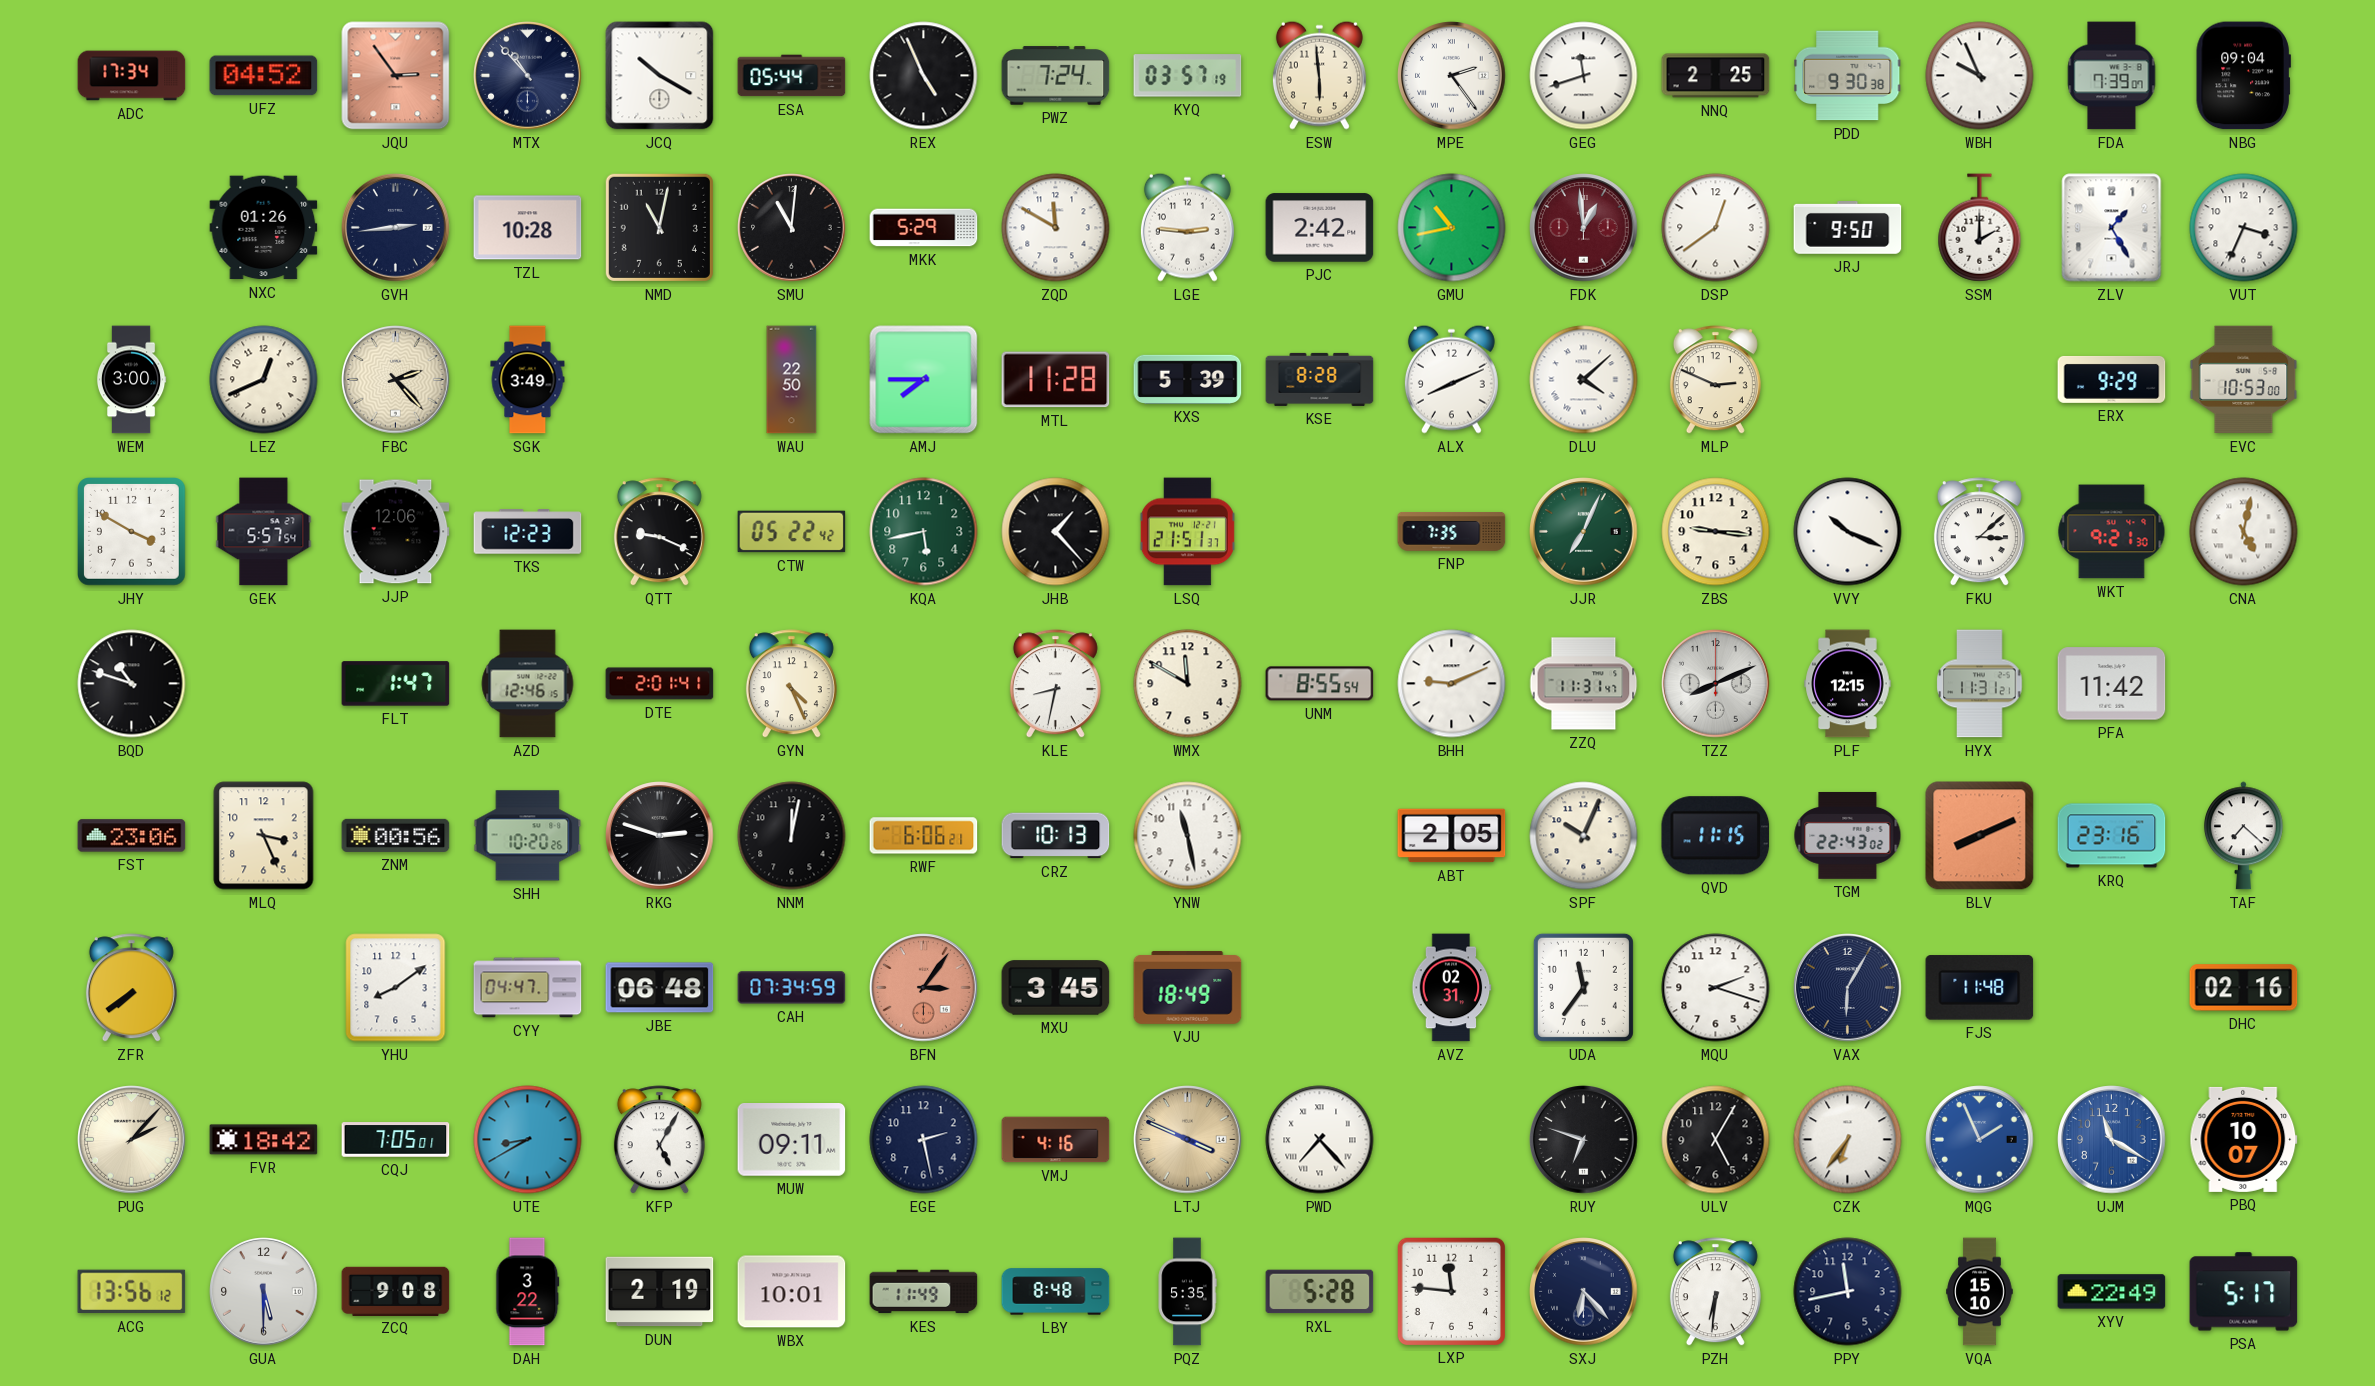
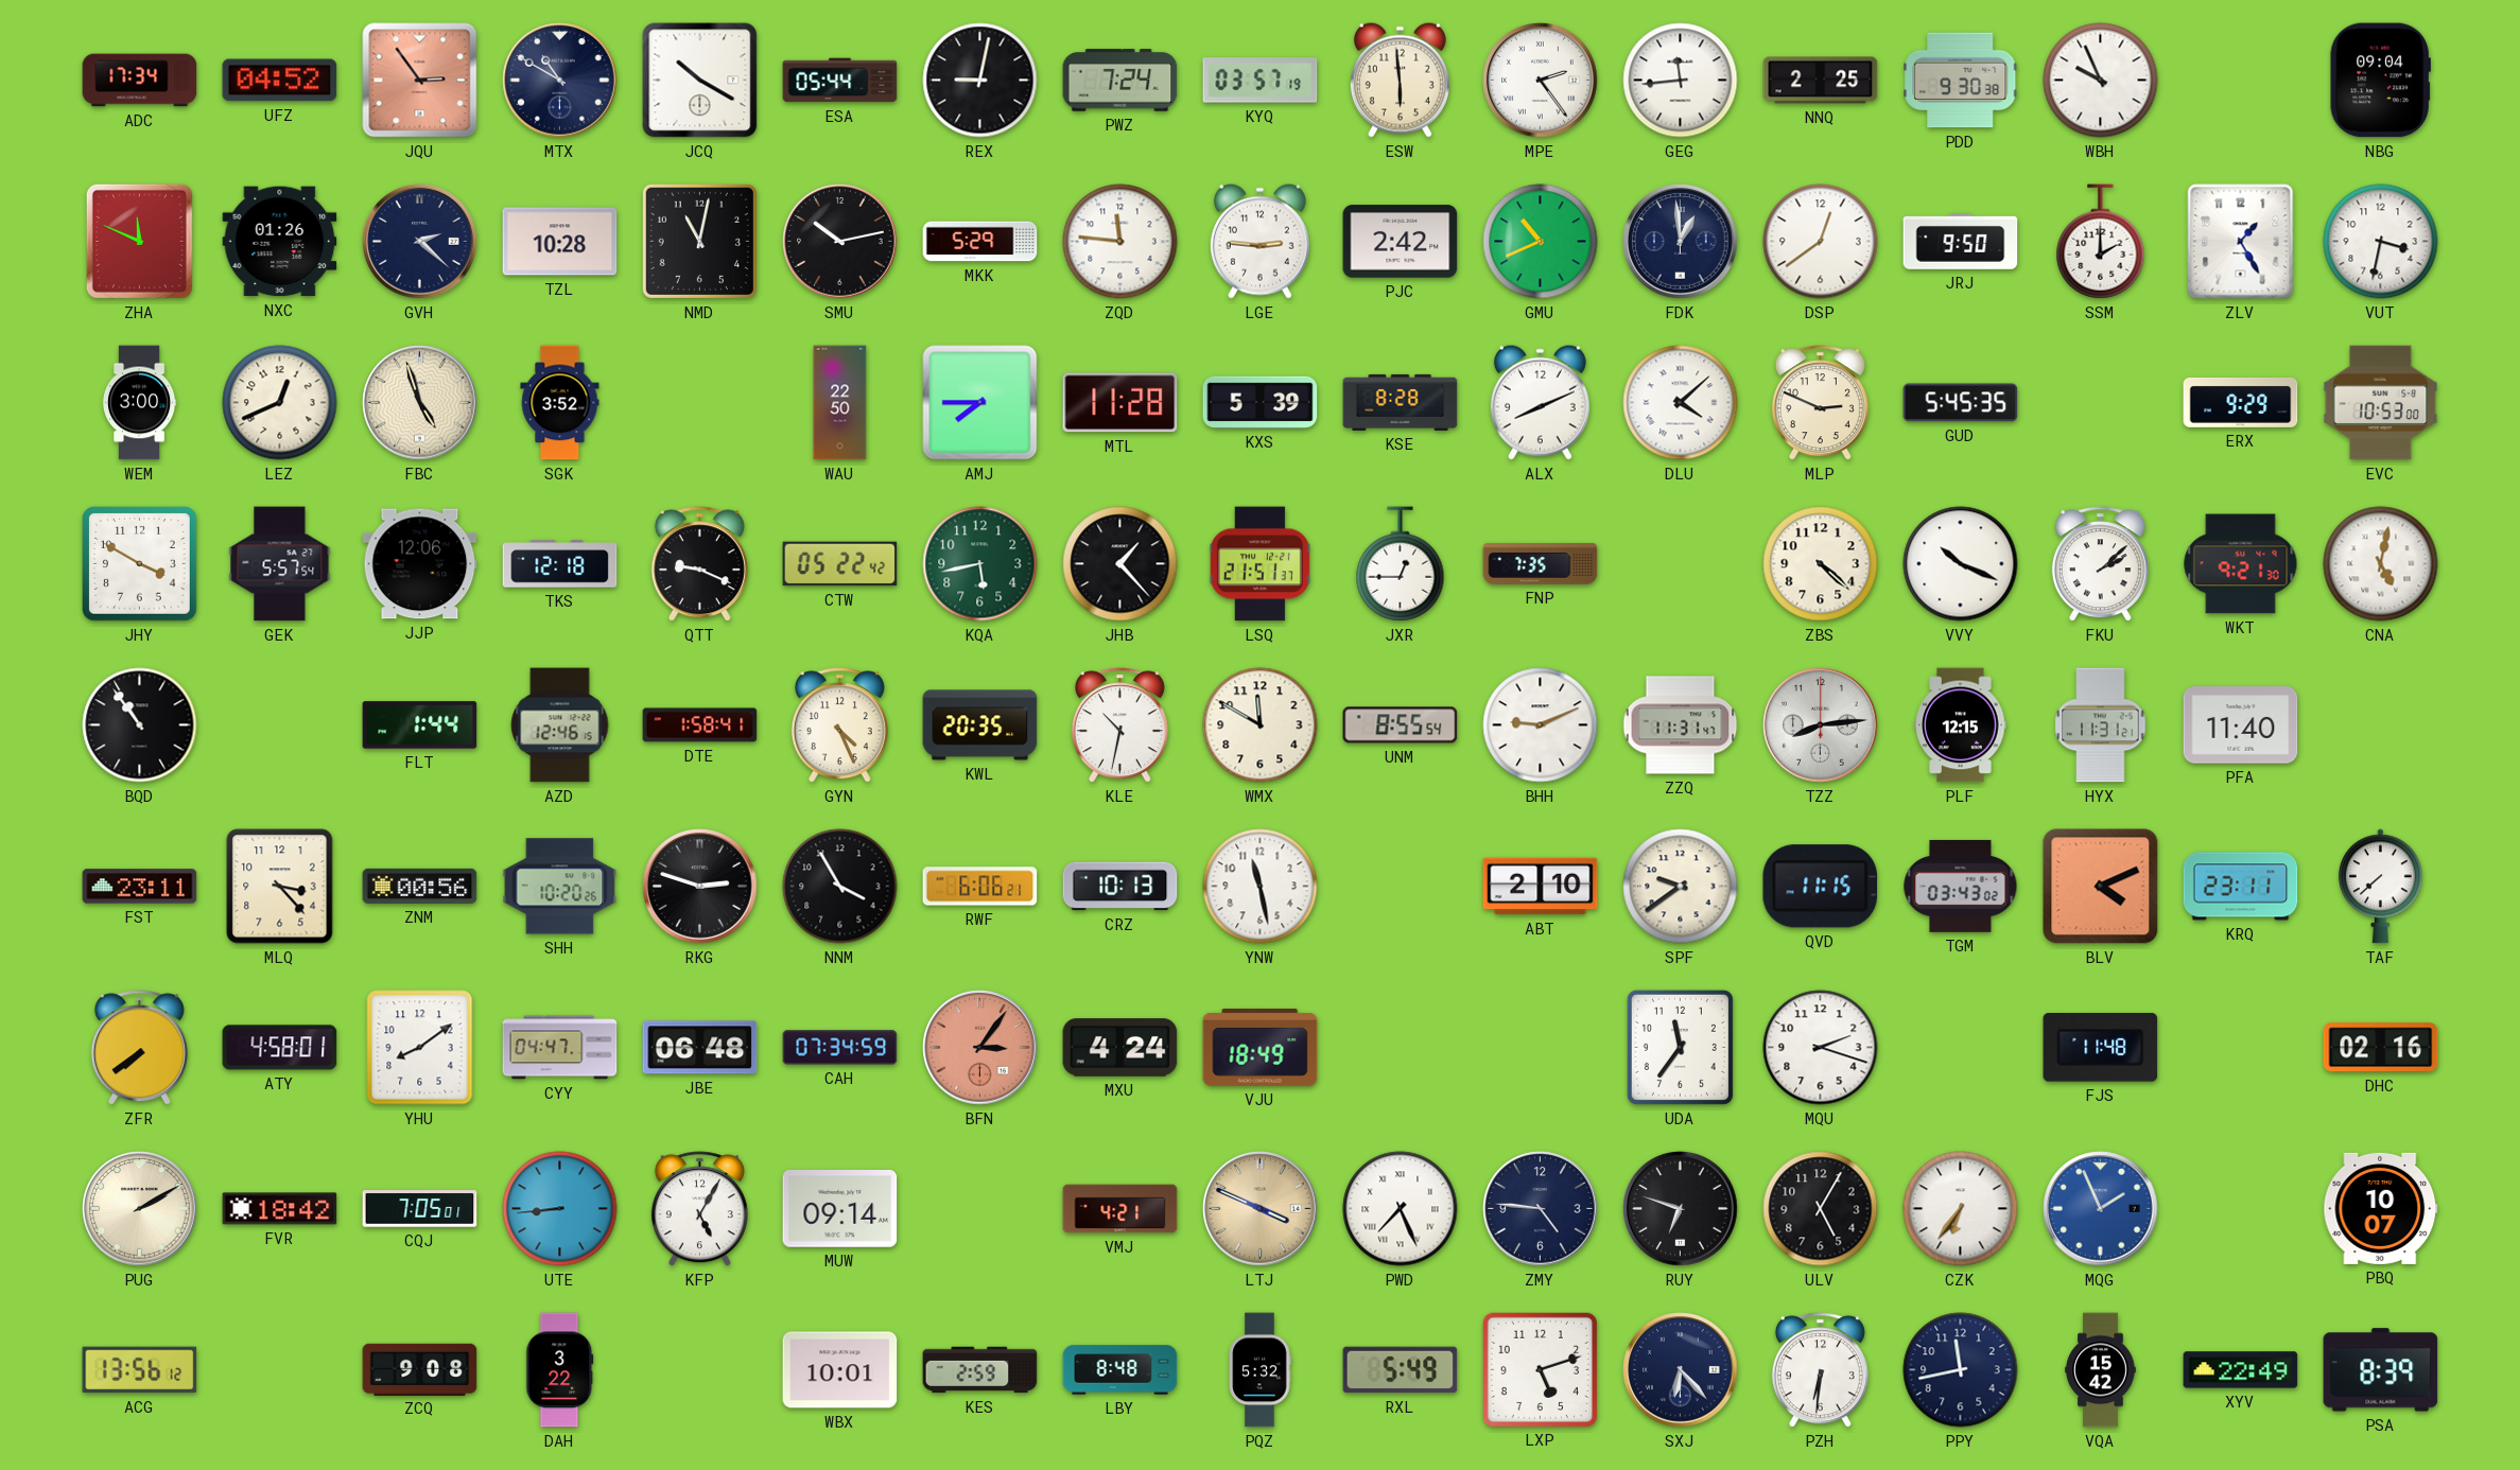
MTX: 10:53 -> 10:50
REX: 4:56 -> 9:02
GEG: 11:42 -> 11:44
FDA: 7:39 -> none
ZHA: none -> 11:49
GVH: 2:44 -> 2:22
SMU: 11:01 -> 10:13
ZQD: 11:50 -> 11:46
GMU: 10:43 -> 10:41
FDK dial: burgundy -> navy
VUT: 3:34 -> 3:32
FBC: 2:23 -> 4:57
SGK: 3:49 -> 3:52
GUD: none -> 5:45
TKS: 12:23 -> 12:18
JXR: none -> 12:45
JJR: 7:04 -> none
ZBS: 9:16 -> 4:22
FKU: 3:08 -> 2:08
BQD: 10:48 -> 10:54
FLT: 1:47 -> 1:44
DTE: 2:01 -> 1:58
KWL: none -> 20:35
KLE: 8:32 -> 10:32
TZZ: 8:11 -> 8:14
PFA: 11:42 -> 11:40
FST: 23:06 -> 23:11
MLQ: 3:26 -> 3:23
NNM: 12:02 -> 3:55
ABT: 2:05 -> 2:10
SPF: 10:04 -> 9:39
TGM: 22:43 -> 03:43
BLV: 8:11 -> 4:11
KRQ: 23:16 -> 23:11
TAF: 7:22 -> 7:38
ATY: none -> 4:58
MXU: 3:45 -> 4:24
AVZ: 02:31 -> none
VAX: 6:05 -> none
PUG: 2:07 -> 2:10
UTE: 8:40 -> 8:44
MUW: 09:11 -> 09:14
EGE: 2:28 -> none
VMJ: 4:16 -> 4:21
PWD: 7:23 -> 7:26
ZMY: none -> 4:46
UJM: 11:20 -> none
GUA: 5:30 -> none
DUN: 2:19 -> none
KES: 11:49 -> 2:59
PQZ: 5:35 -> 5:32
RXL: 5:28 -> 5:49
LXP: 11:46 -> 5:12
VQA: 15:10 -> 15:42
PSA: 5:17 -> 8:39
